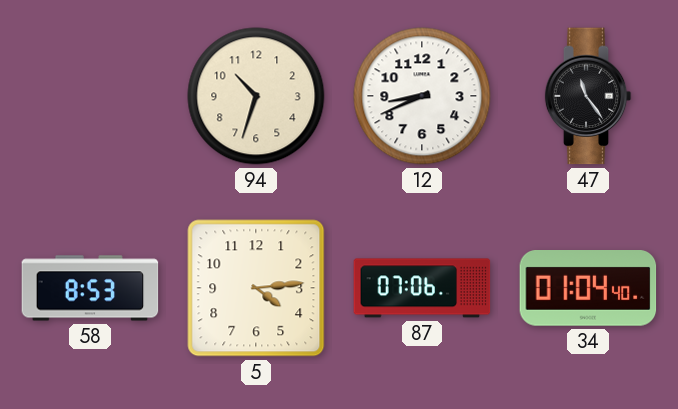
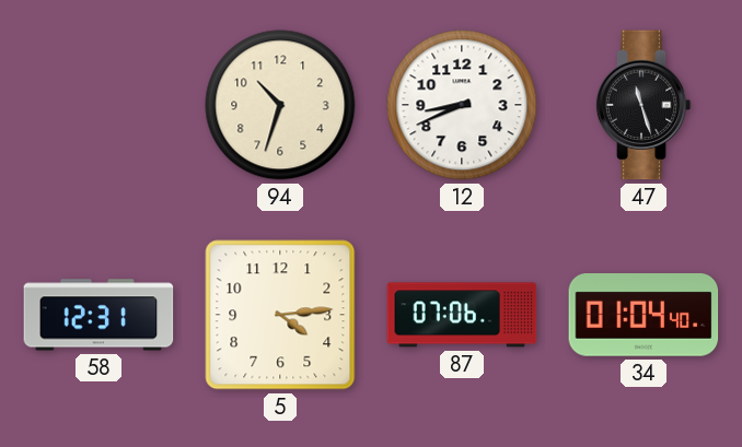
47: 11:24 -> 11:27
58: 8:53 -> 12:31
